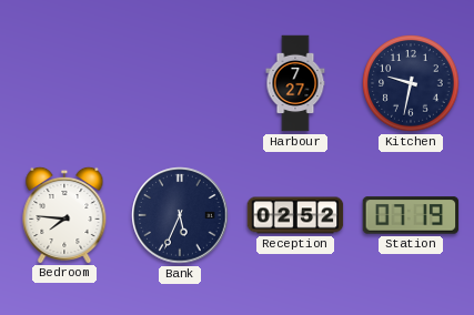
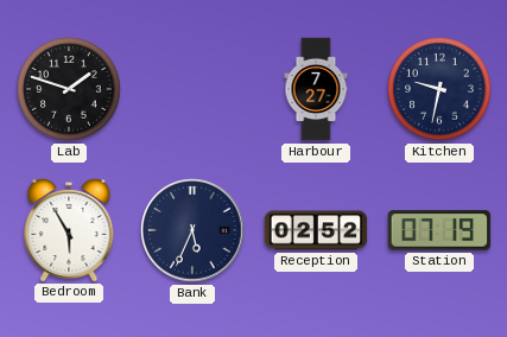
Lab: none -> 1:48
Bedroom: 7:46 -> 5:55
